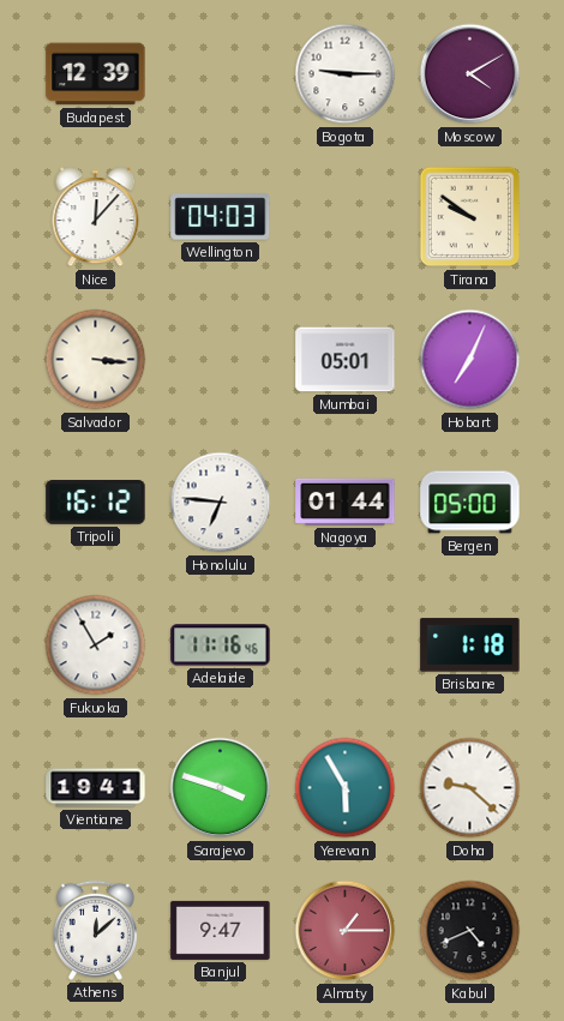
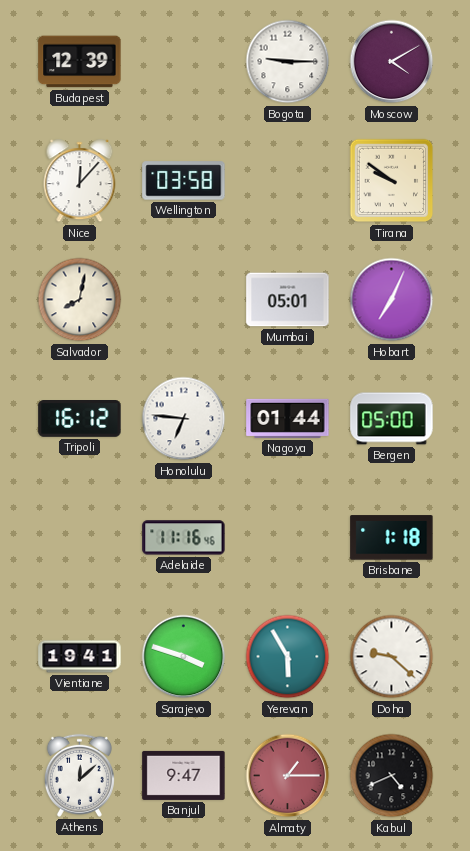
Wellington: 04:03 -> 03:58
Salvador: 3:16 -> 8:02
Fukuoka: 1:55 -> none
